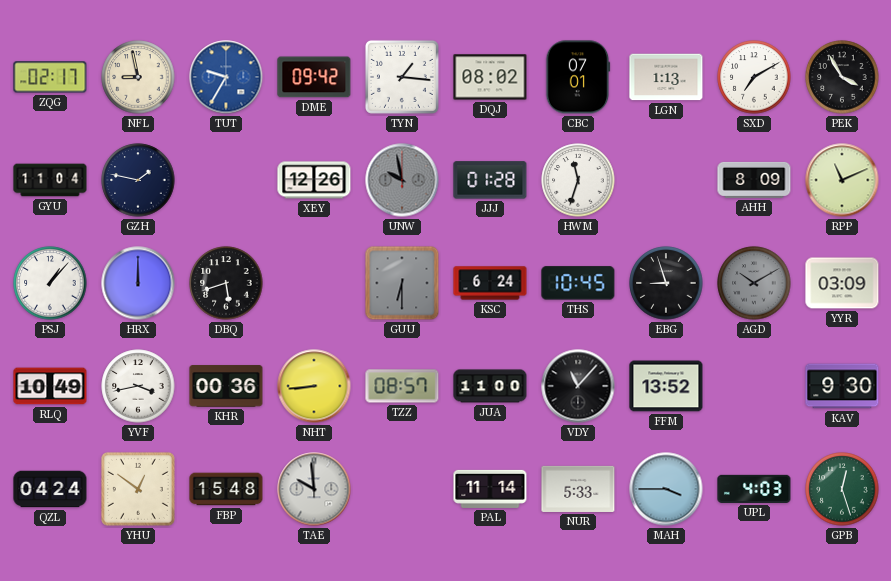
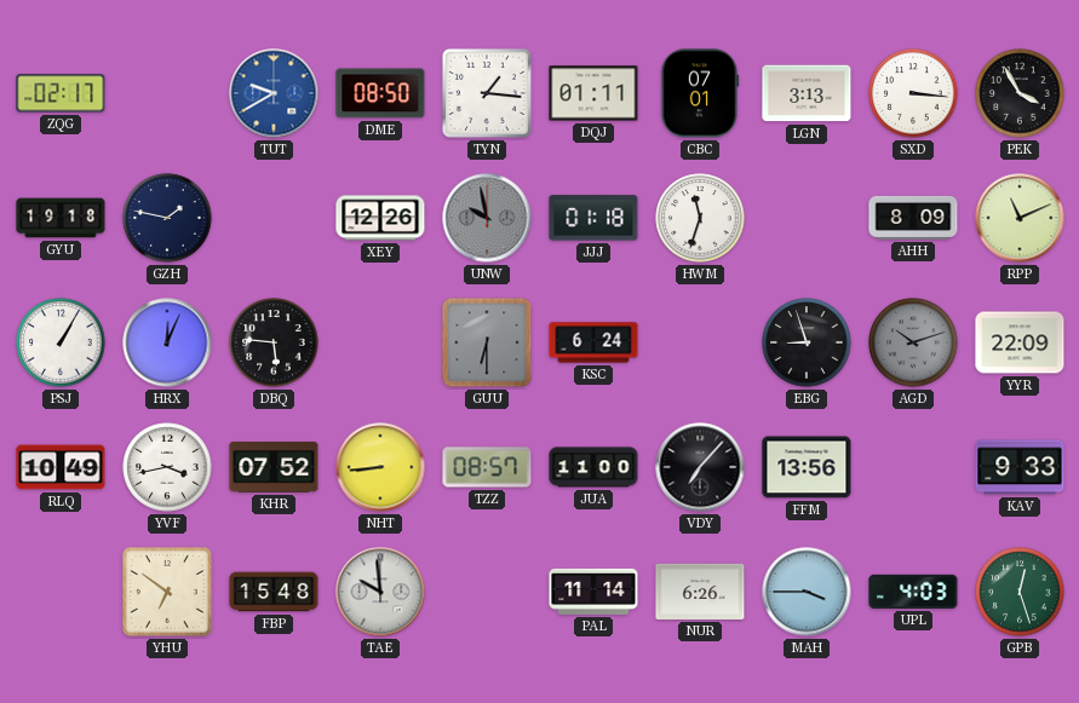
NFL: 8:58 -> none
TUT: 9:35 -> 9:40
DME: 09:42 -> 08:50
DQJ: 08:02 -> 01:11
LGN: 1:13 -> 3:13
SXD: 7:10 -> 3:16
GYU: 11:04 -> 19:18
JJJ: 01:28 -> 01:18
PSJ: 1:07 -> 1:05
HRX: 12:00 -> 12:04
DBQ: 5:42 -> 5:46
THS: 10:45 -> none
AGD: 10:10 -> 10:12
YYR: 03:09 -> 22:09
KHR: 00:36 -> 07:52
VDY: 11:07 -> 7:07
FFM: 13:52 -> 13:56
KAV: 9:30 -> 9:33
QZL: 04:24 -> none
YHU: 12:51 -> 6:51
NUR: 5:33 -> 6:26
